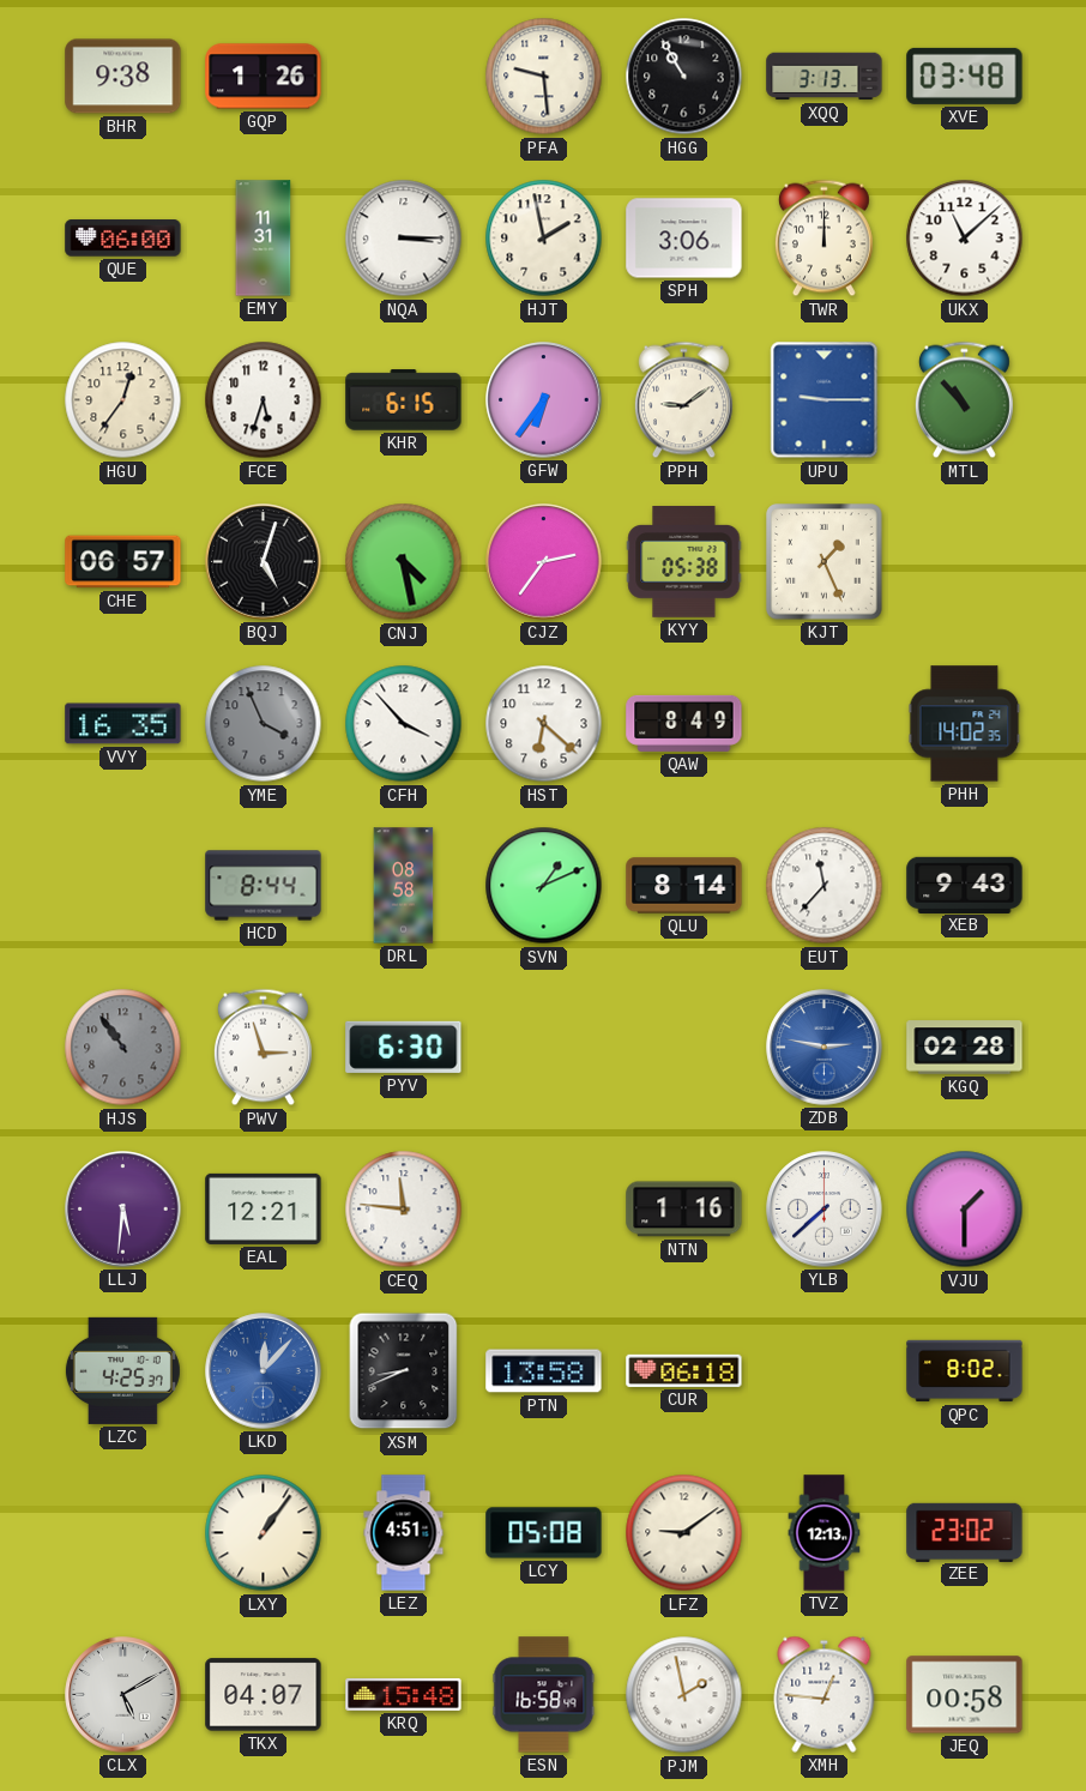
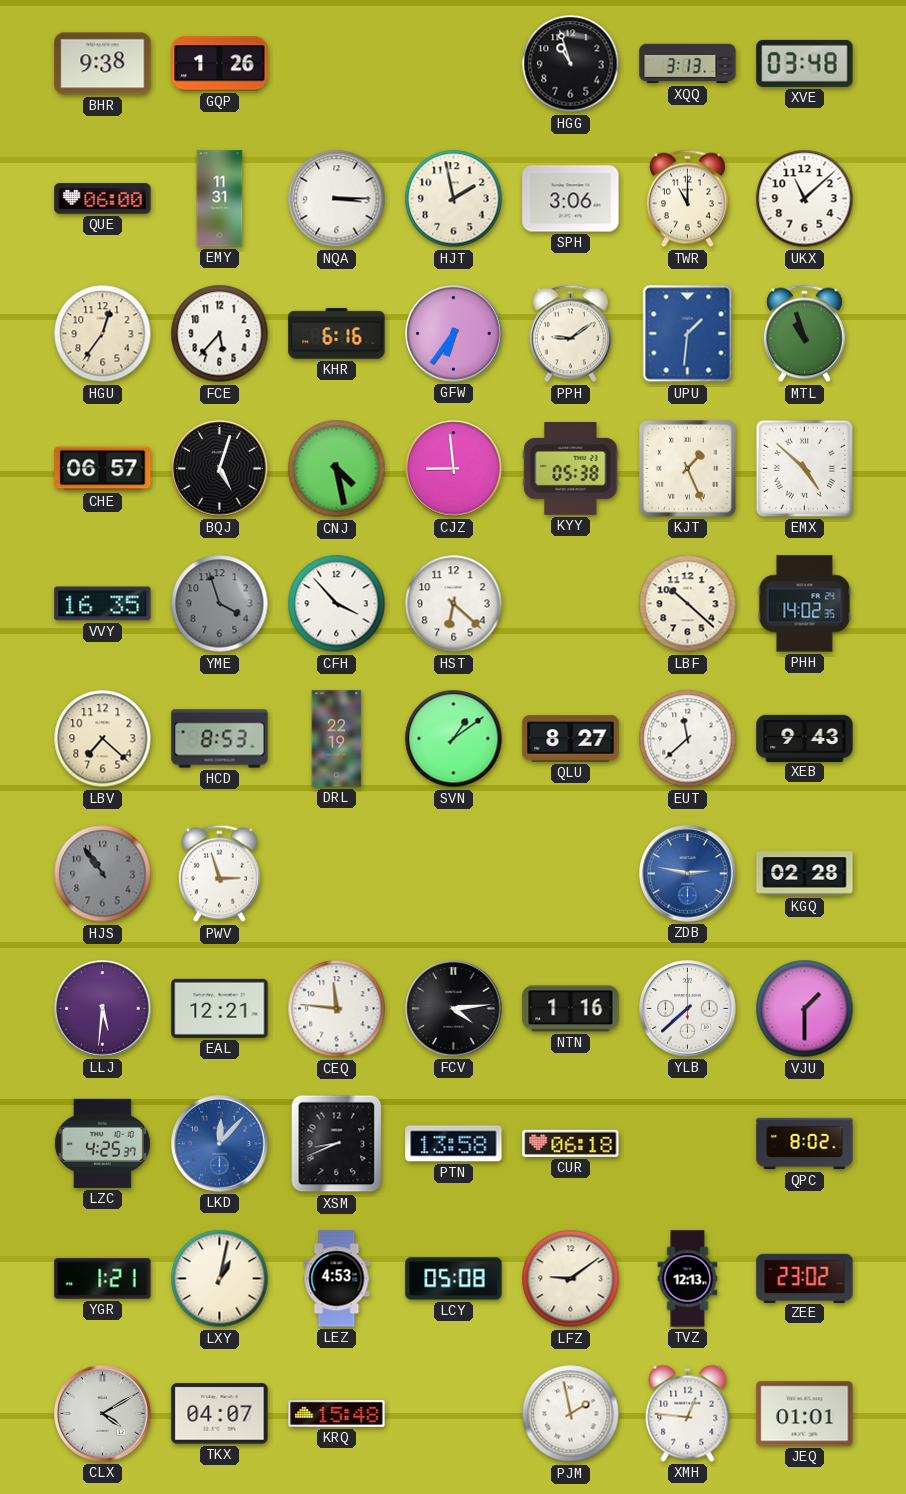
PFA: 9:29 -> none
HGG: 10:55 -> 10:57
TWR: 12:00 -> 11:00
FCE: 5:33 -> 5:37
KHR: 6:15 -> 6:16
UPU: 9:15 -> 1:31
MTL: 10:53 -> 10:57
CJZ: 2:36 -> 8:59
EMX: none -> 4:52
YME: 3:56 -> 3:57
QAW: 8:49 -> none
LBF: none -> 10:22
LBV: none -> 7:22
HCD: 8:44 -> 8:53
DRL: 08:58 -> 22:19
SVN: 1:11 -> 1:09
QLU: 8:14 -> 8:27
EUT: 11:37 -> 11:38
PYV: 6:30 -> none
FCV: none -> 4:14
YGR: none -> 1:21
LXY: 1:06 -> 1:02
LEZ: 4:51 -> 4:53
CLX: 5:10 -> 4:10
ESN: 16:58 -> none
JEQ: 00:58 -> 01:01
